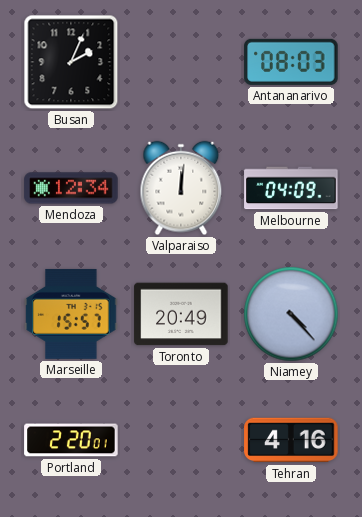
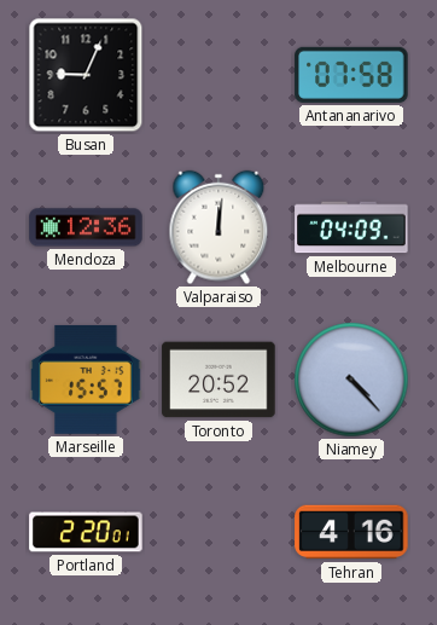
Busan: 2:04 -> 9:04
Antananarivo: 08:03 -> 07:58
Mendoza: 12:34 -> 12:36
Toronto: 20:49 -> 20:52
